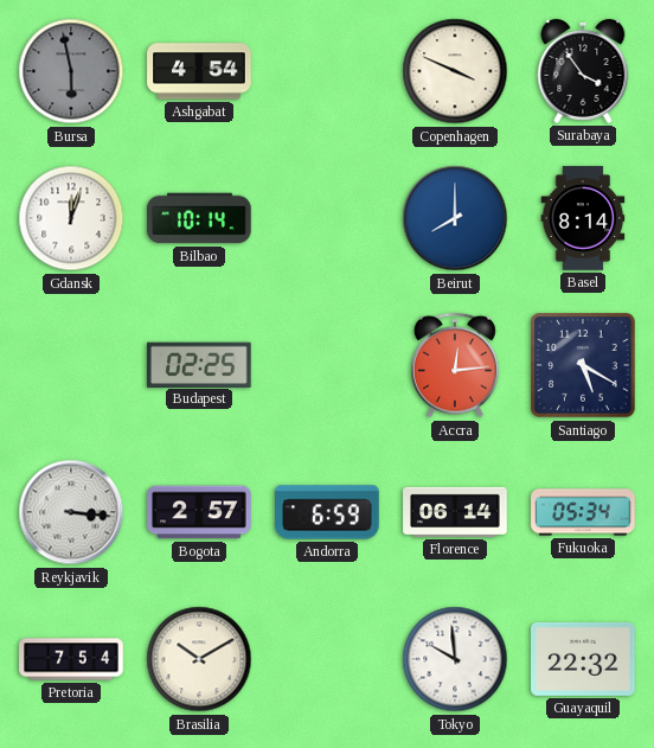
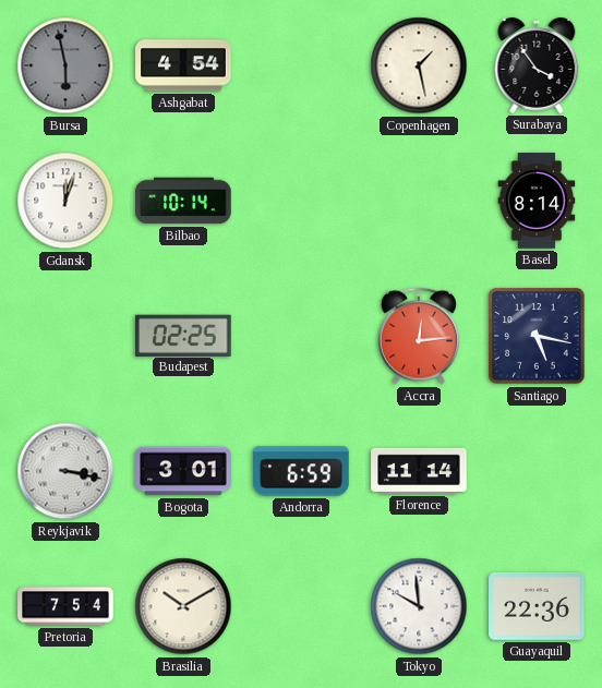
Copenhagen: 3:49 -> 1:28
Beirut: 8:00 -> none
Santiago: 5:20 -> 5:17
Reykjavik: 3:16 -> 3:17
Bogota: 2:57 -> 3:01
Florence: 06:14 -> 11:14
Fukuoka: 05:34 -> none
Guayaquil: 22:32 -> 22:36
